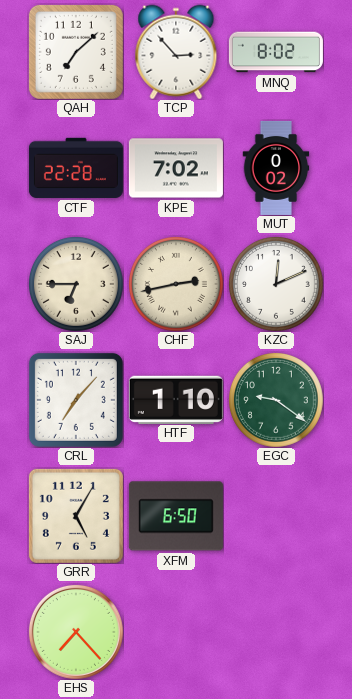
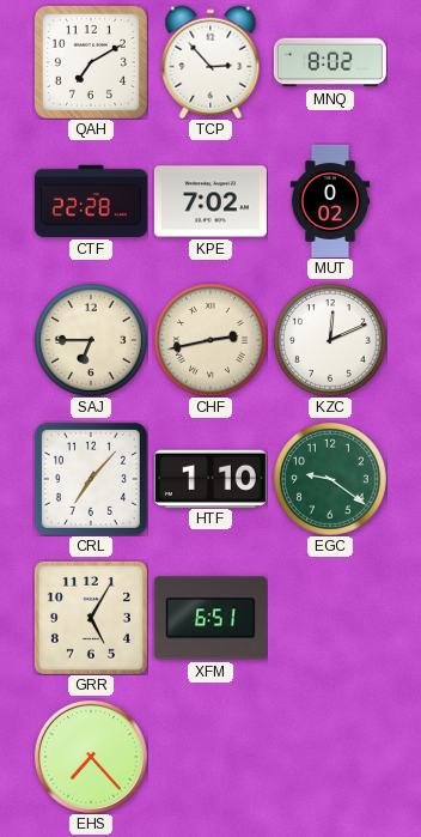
QAH: 7:08 -> 7:10
XFM: 6:50 -> 6:51
